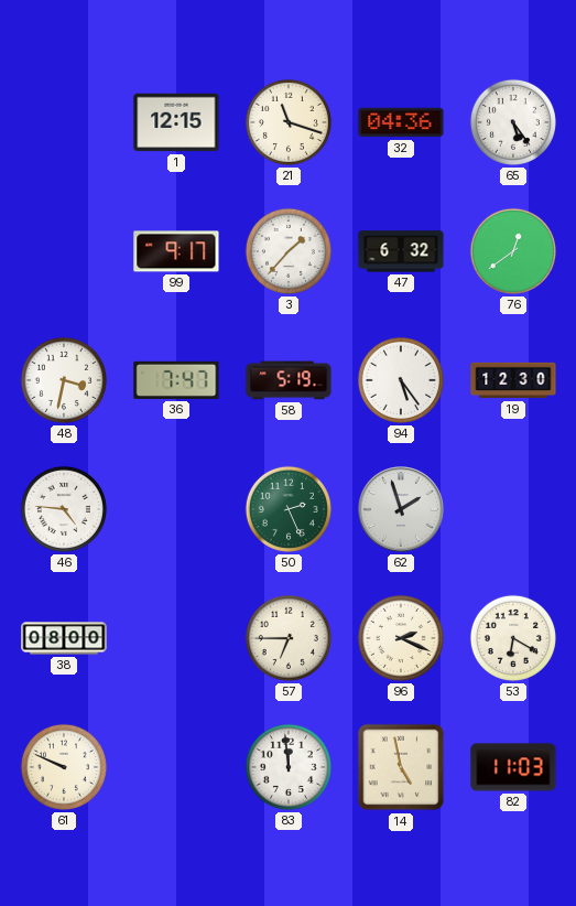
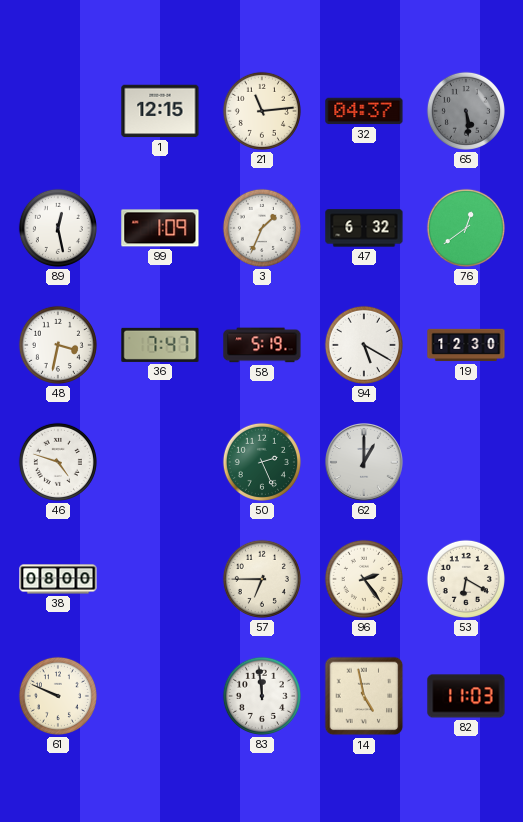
21: 11:18 -> 11:14
32: 04:36 -> 04:37
65: 5:24 -> 5:29
65 dial: white -> grey
89: none -> 12:28
99: 9:17 -> 1:09
3: 1:37 -> 1:34
94: 5:24 -> 5:20
46: 4:46 -> 4:48
62: 1:57 -> 1:00
96: 2:19 -> 2:24
